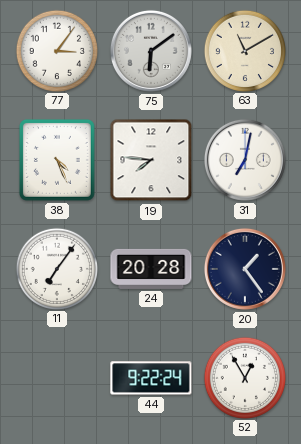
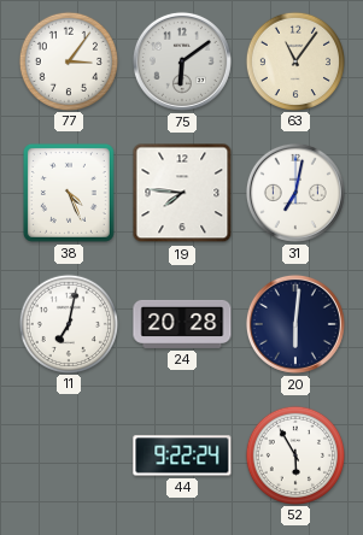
63: 11:10 -> 11:06
11: 7:06 -> 7:02
20: 1:24 -> 6:01
52: 12:55 -> 5:55
